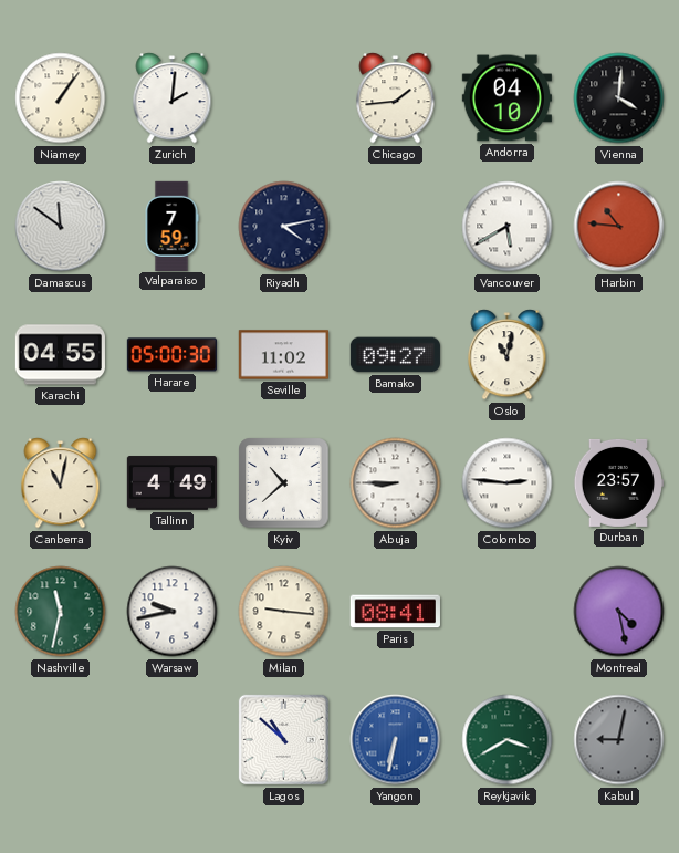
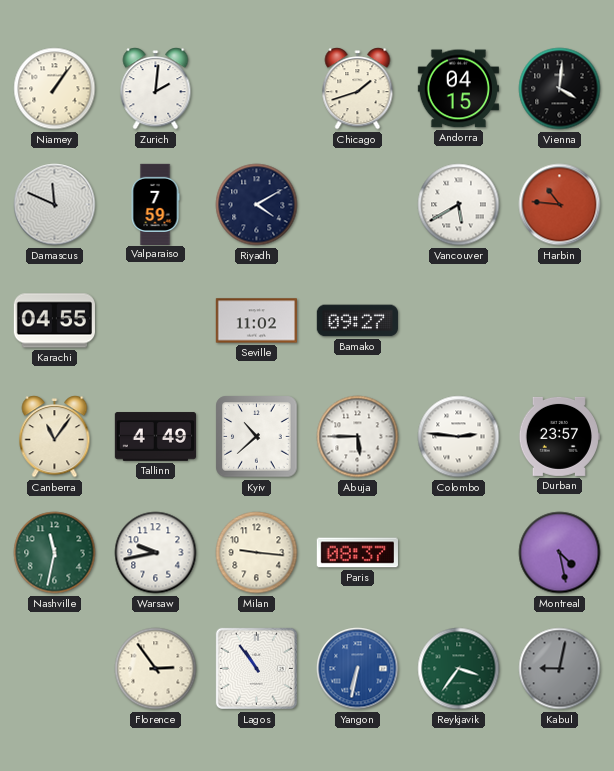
Chicago: 1:44 -> 1:42
Andorra: 04:10 -> 04:15
Damascus: 11:51 -> 11:49
Riyadh: 4:13 -> 4:10
Harare: 05:00 -> none
Oslo: 11:02 -> none
Canberra: 11:02 -> 11:06
Abuja: 8:45 -> 5:45
Paris: 08:41 -> 08:37
Florence: none -> 2:54
Lagos: 10:52 -> 10:54
Reykjavik: 3:40 -> 3:36
